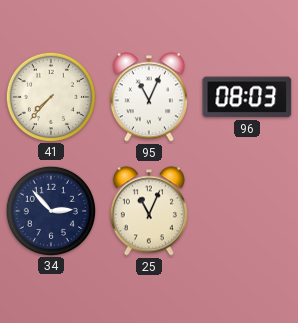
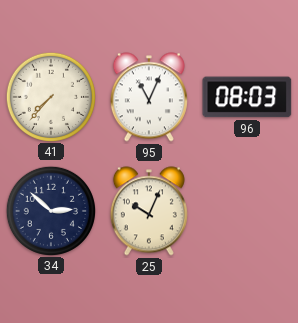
34: 2:53 -> 2:52
25: 11:04 -> 10:04
